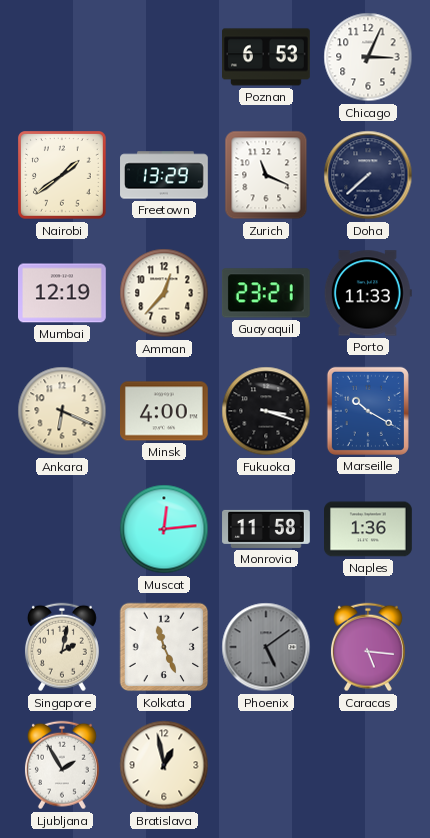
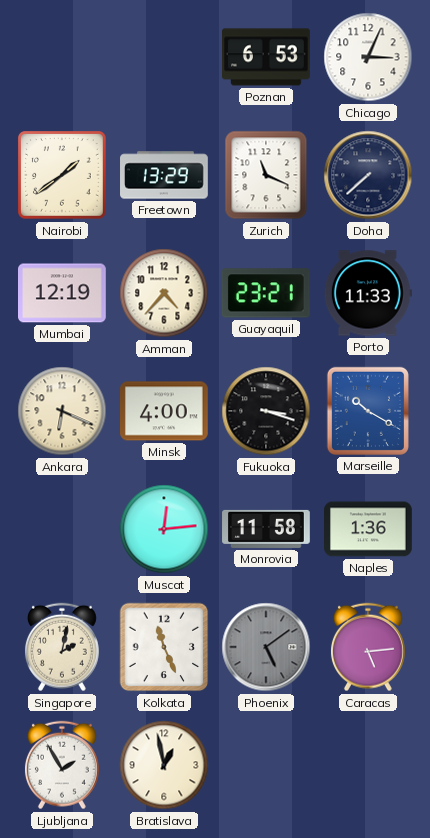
Amman: 12:37 -> 4:37
Caracas: 5:16 -> 5:14
